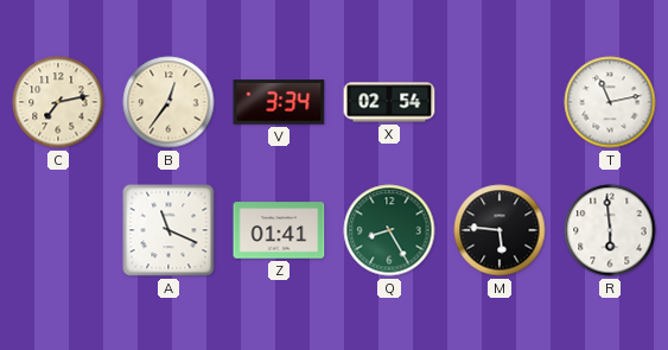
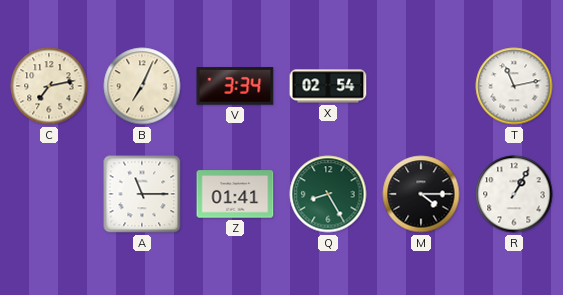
B: 12:36 -> 7:04
A: 11:19 -> 11:15
M: 5:46 -> 4:15
R: 5:59 -> 1:05
